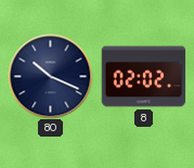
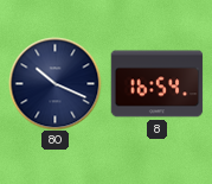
8: 02:02 -> 16:54
